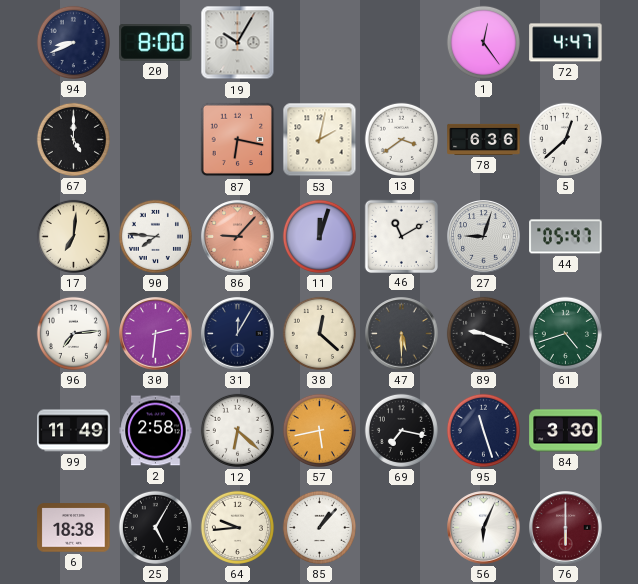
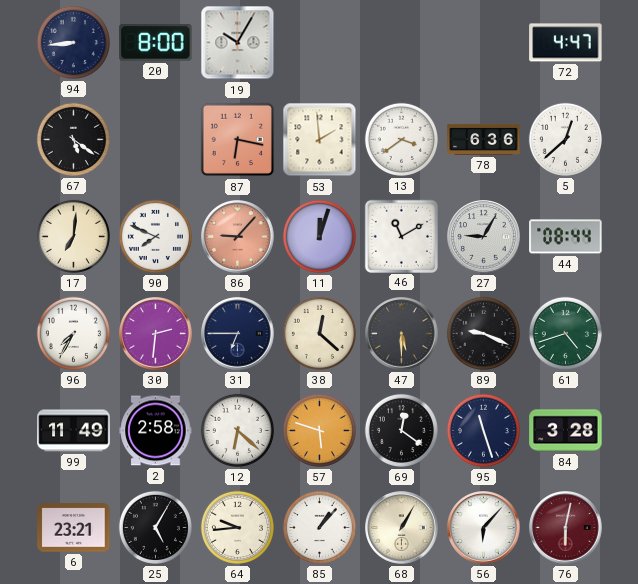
94: 8:41 -> 8:44
1: 12:24 -> none
67: 5:00 -> 5:21
53: 2:02 -> 1:59
90: 7:46 -> 7:49
27: 9:03 -> 9:05
44: 05:47 -> 08:44
96: 7:14 -> 7:35
31: 12:05 -> 6:45
57: 5:43 -> 5:48
69: 7:17 -> 12:21
84: 3:30 -> 3:28
6: 18:38 -> 23:21
68: none -> 1:05
56: 6:04 -> 6:07
76: 6:00 -> 6:02
